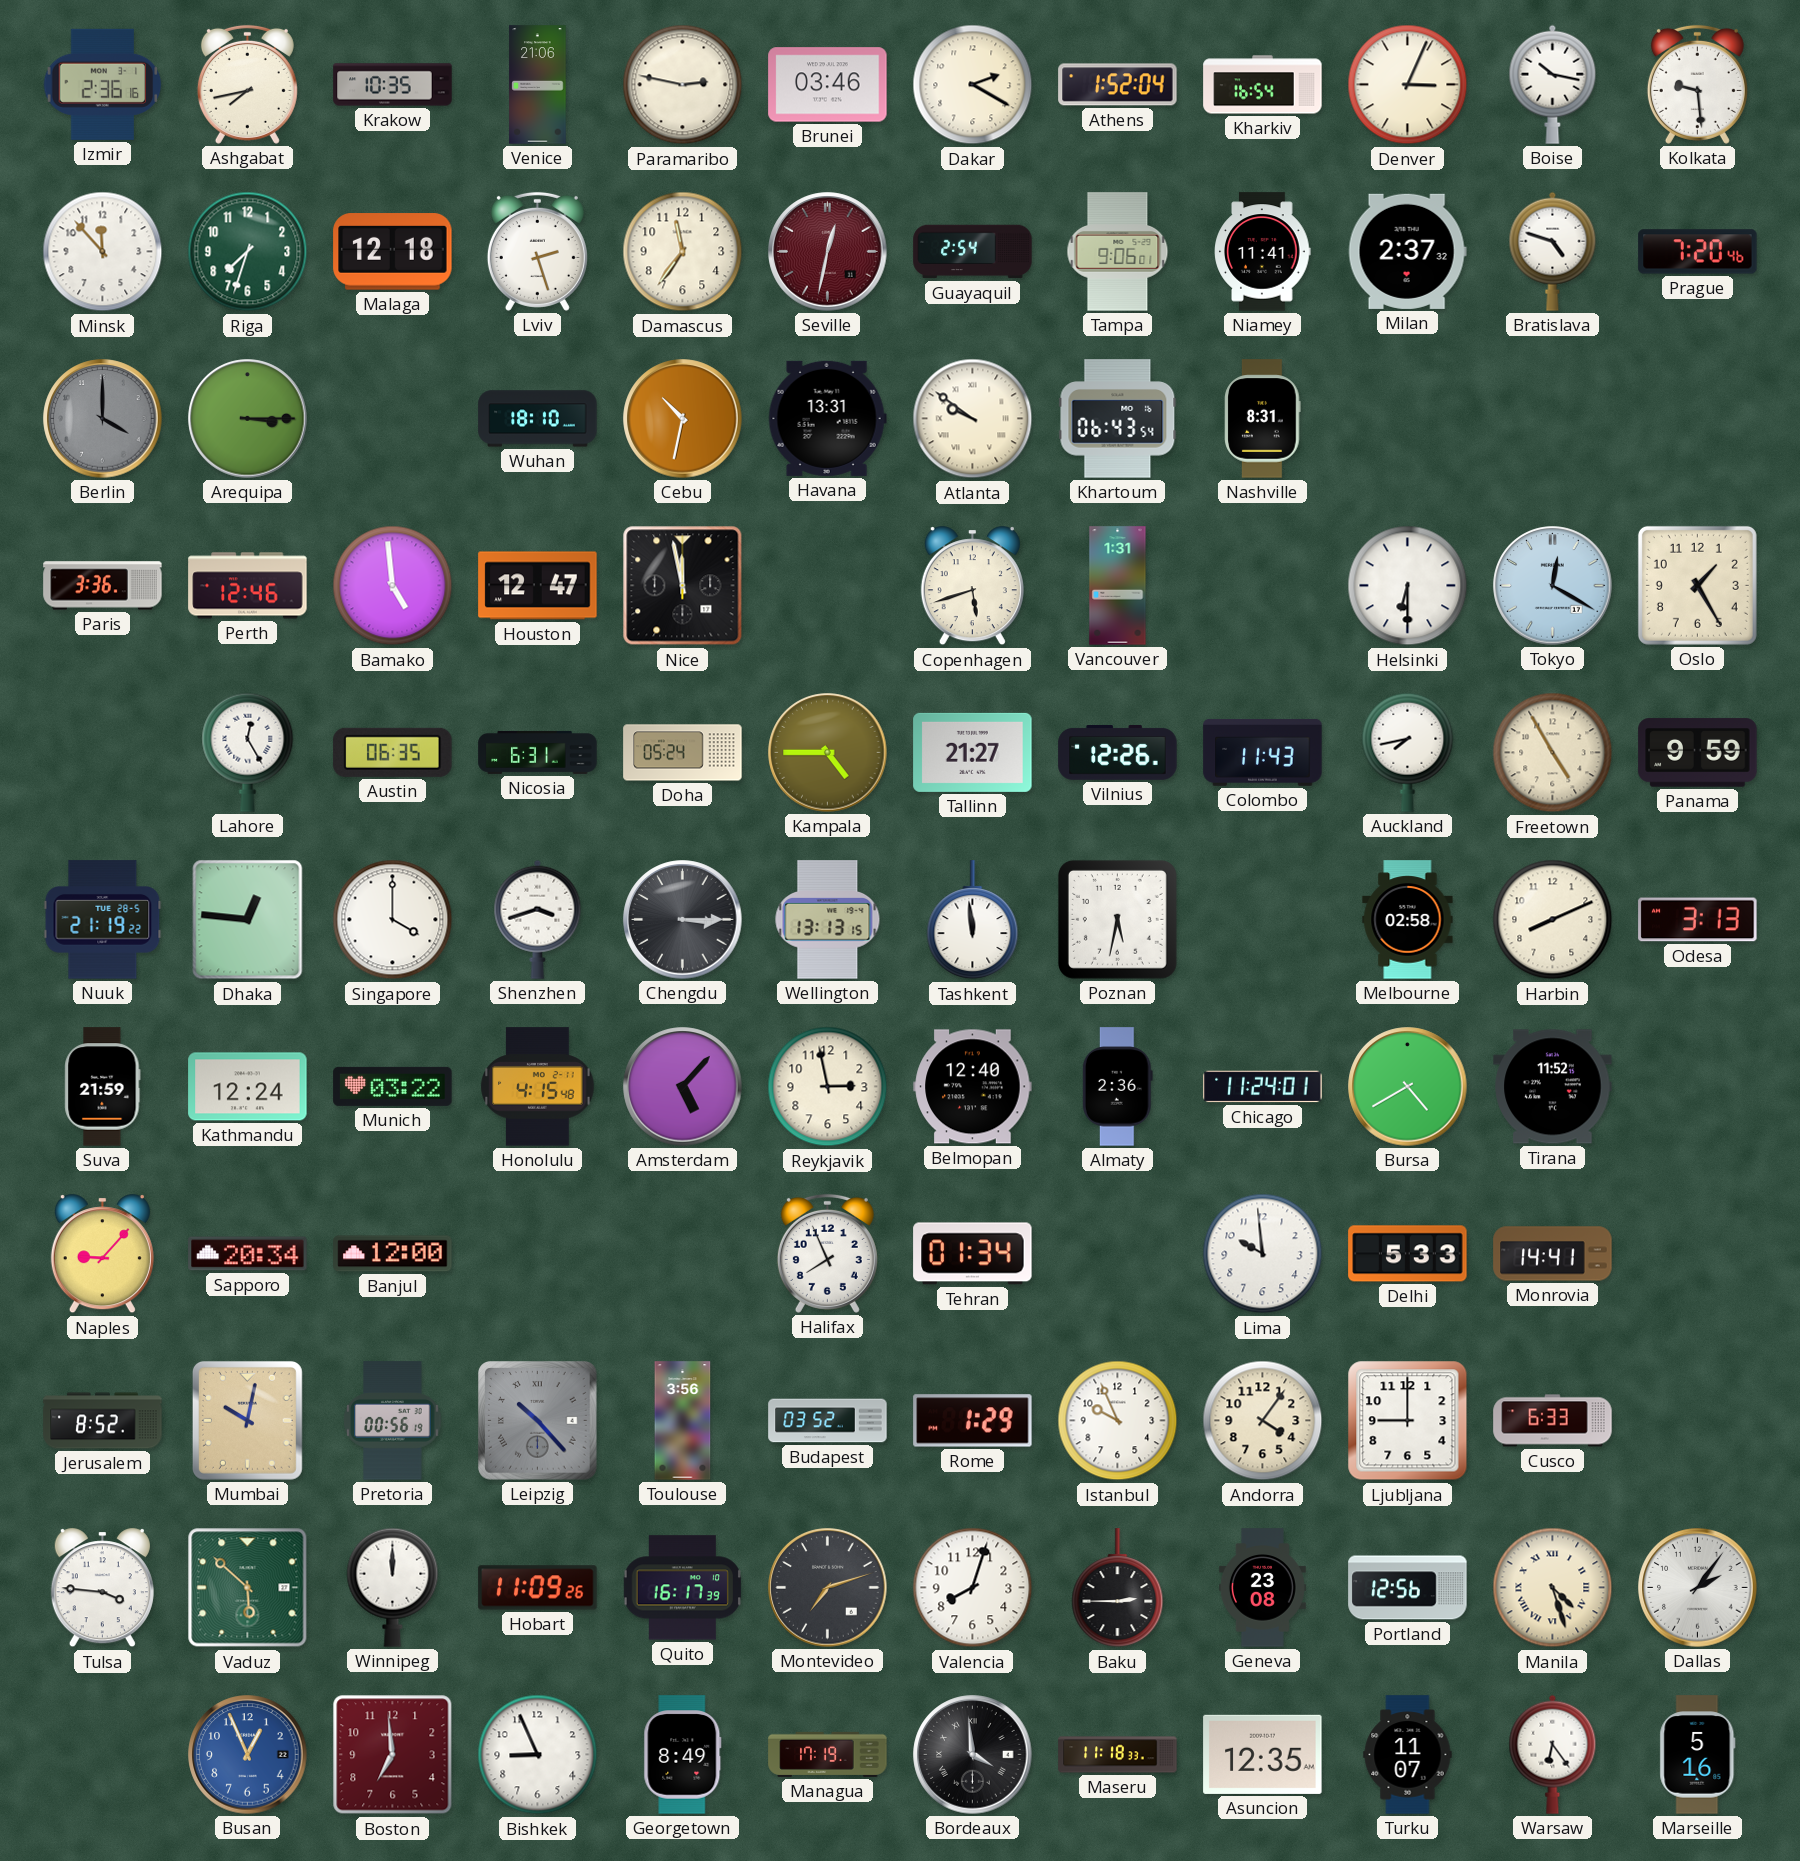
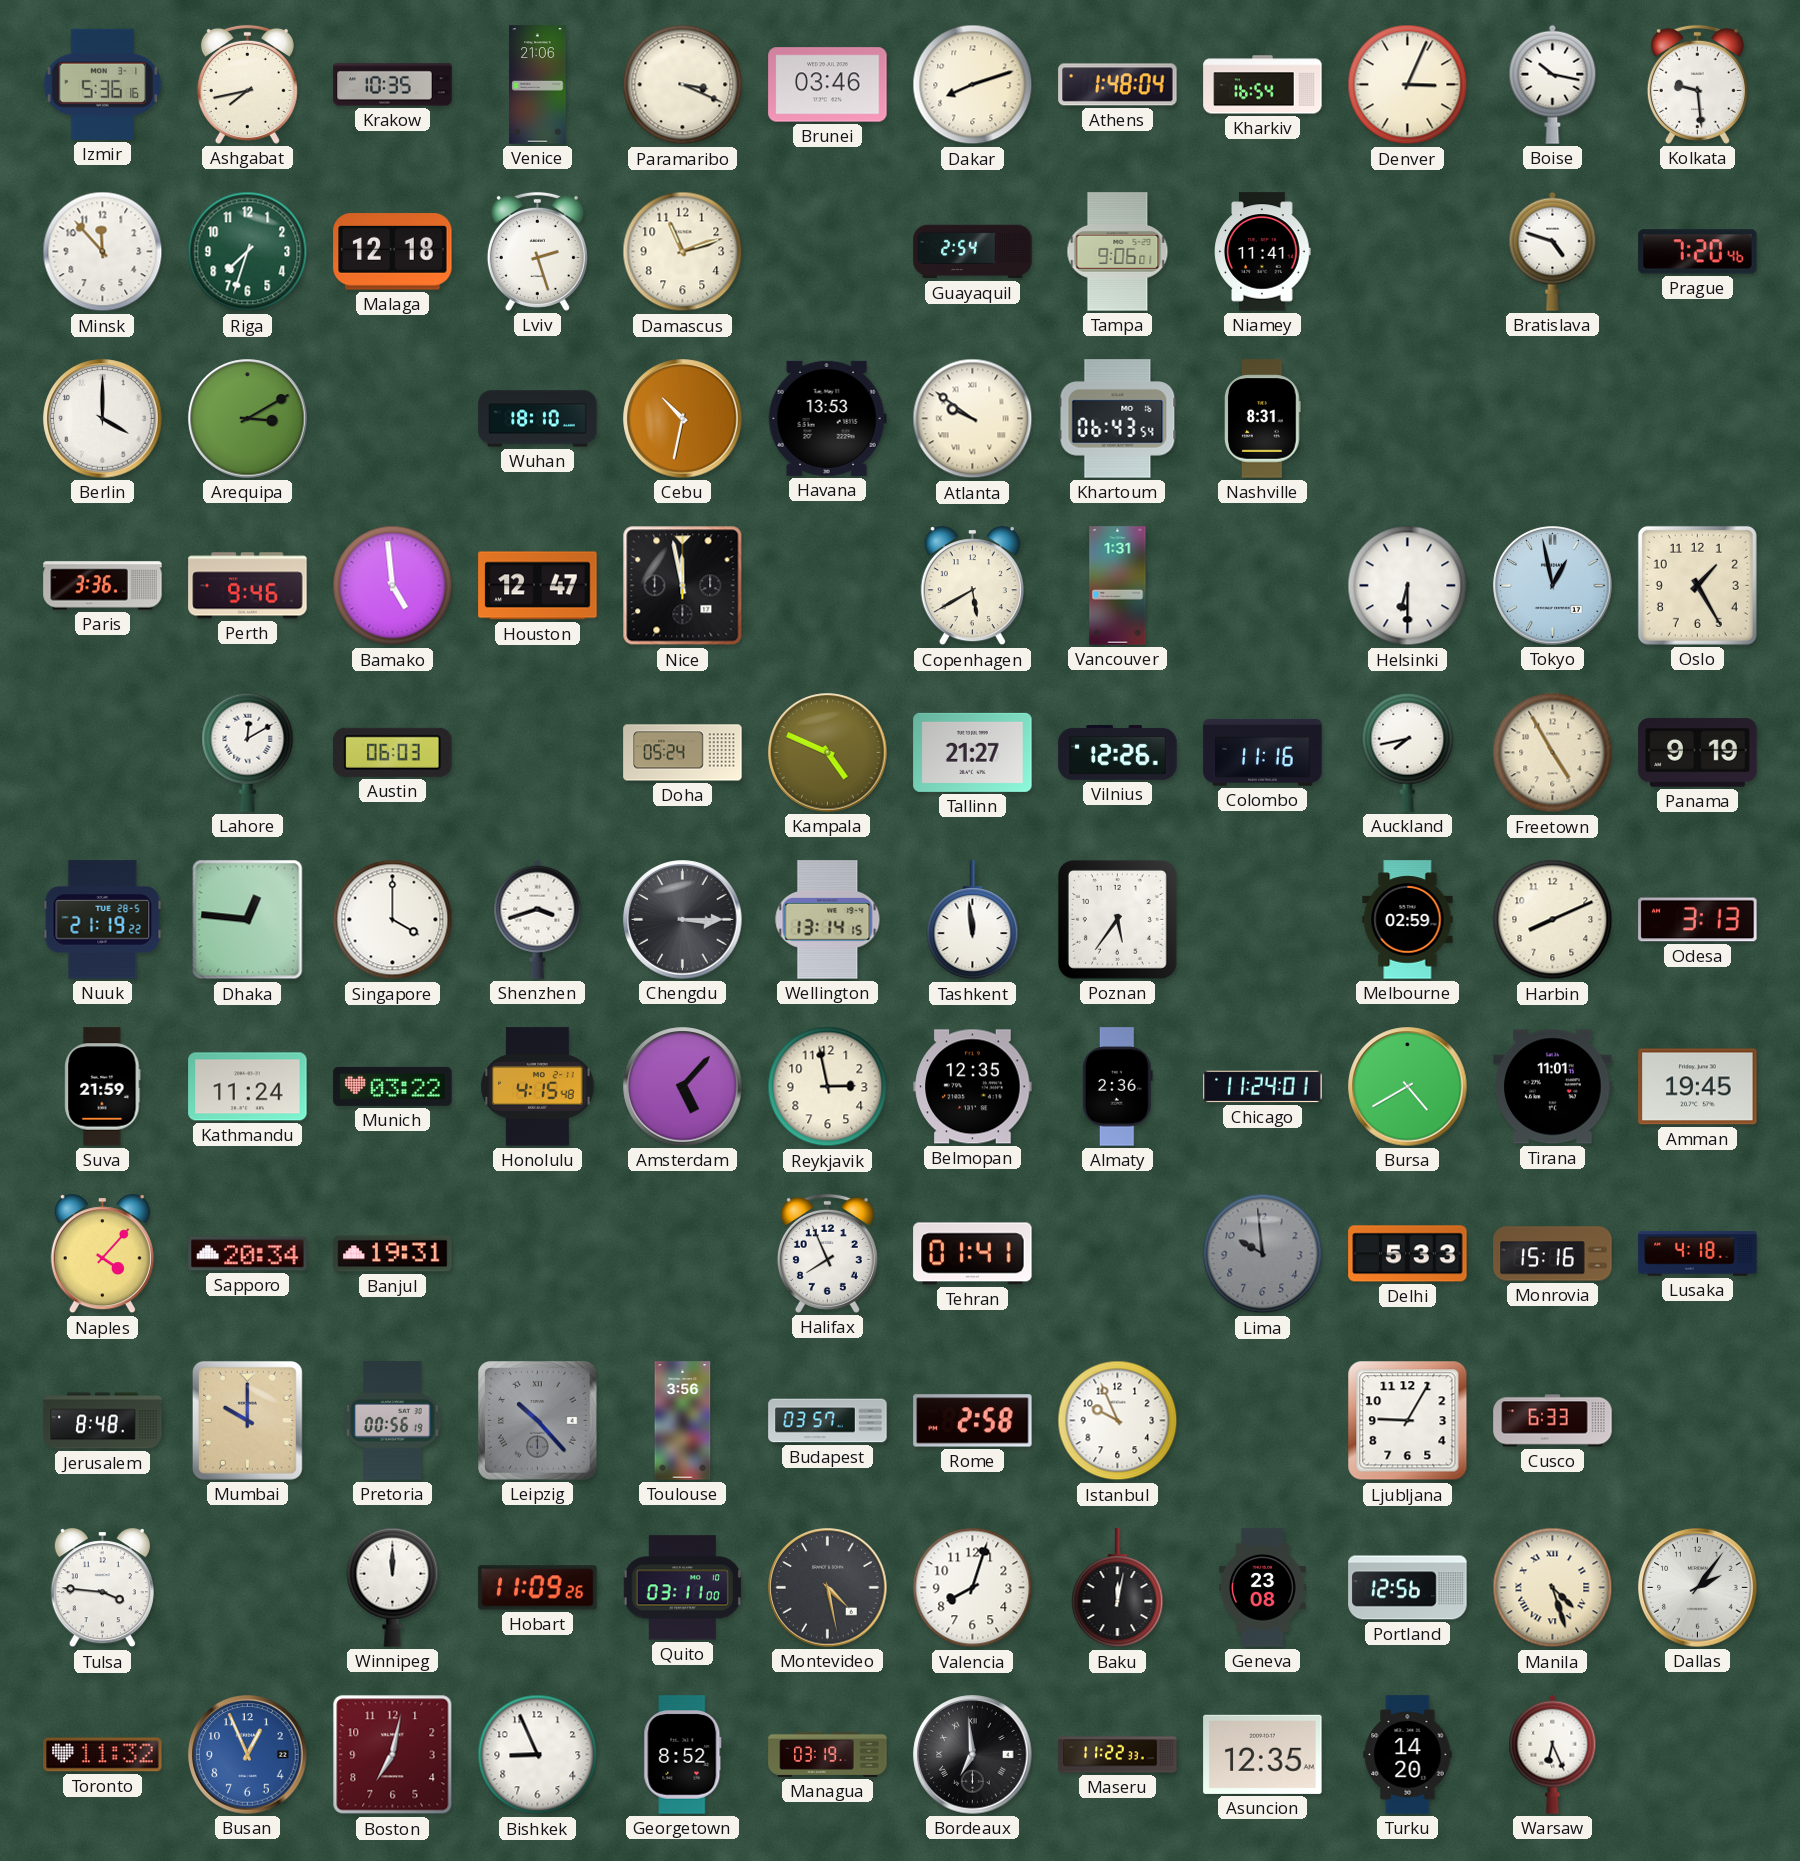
Izmir: 2:36 -> 5:36
Paramaribo: 2:47 -> 3:19
Dakar: 2:20 -> 8:12
Athens: 1:52 -> 1:48
Damascus: 11:36 -> 11:12
Seville: 12:32 -> none
Milan: 2:37 -> none
Berlin dial: grey -> white
Arequipa: 3:15 -> 3:10
Havana: 13:31 -> 13:53
Perth: 12:46 -> 9:46
Copenhagen: 5:42 -> 5:40
Tokyo: 12:20 -> 12:58
Lahore: 12:25 -> 12:10
Austin: 06:35 -> 06:03
Nicosia: 6:31 -> none
Kampala: 4:45 -> 4:49
Colombo: 11:43 -> 11:16
Panama: 9:59 -> 9:19
Wellington: 13:13 -> 13:14
Poznan: 5:32 -> 5:36
Melbourne: 02:58 -> 02:59
Kathmandu: 12:24 -> 11:24
Belmopan: 12:40 -> 12:35
Tirana: 11:52 -> 11:01
Amman: none -> 19:45
Naples: 9:07 -> 4:07
Banjul: 12:00 -> 19:31
Tehran: 01:34 -> 01:41
Lima dial: white -> grey
Monrovia: 14:41 -> 15:16
Lusaka: none -> 4:18
Jerusalem: 8:52 -> 8:48
Mumbai: 10:02 -> 10:00
Budapest: 03:52 -> 03:57
Rome: 1:29 -> 2:58
Andorra: 4:06 -> none
Ljubljana: 9:00 -> 9:05
Vaduz: 5:52 -> none
Quito: 16:17 -> 03:11
Montevideo: 7:12 -> 4:28
Baku: 2:45 -> 12:02
Toronto: none -> 11:32
Boston: 6:59 -> 7:02
Georgetown: 8:49 -> 8:52
Managua: 17:19 -> 03:19
Bordeaux: 3:59 -> 6:59
Maseru: 11:18 -> 11:22
Turku: 11:07 -> 14:20
Warsaw: 6:24 -> 6:26
Marseille: 5:16 -> none
